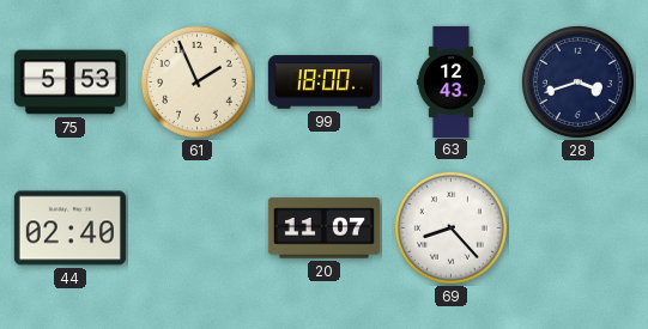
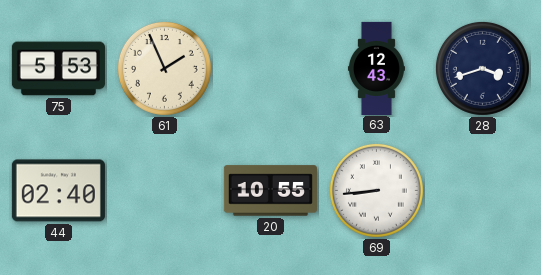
99: 18:00 -> none
20: 11:07 -> 10:55
69: 8:23 -> 8:44
